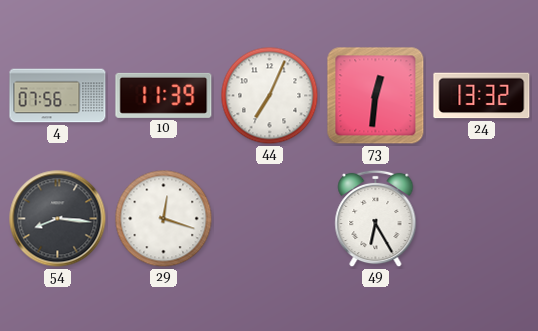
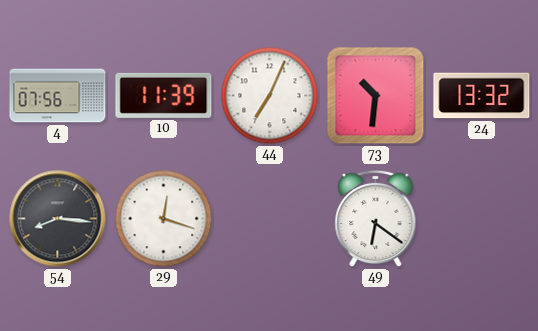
73: 12:31 -> 10:31
49: 6:25 -> 6:21
